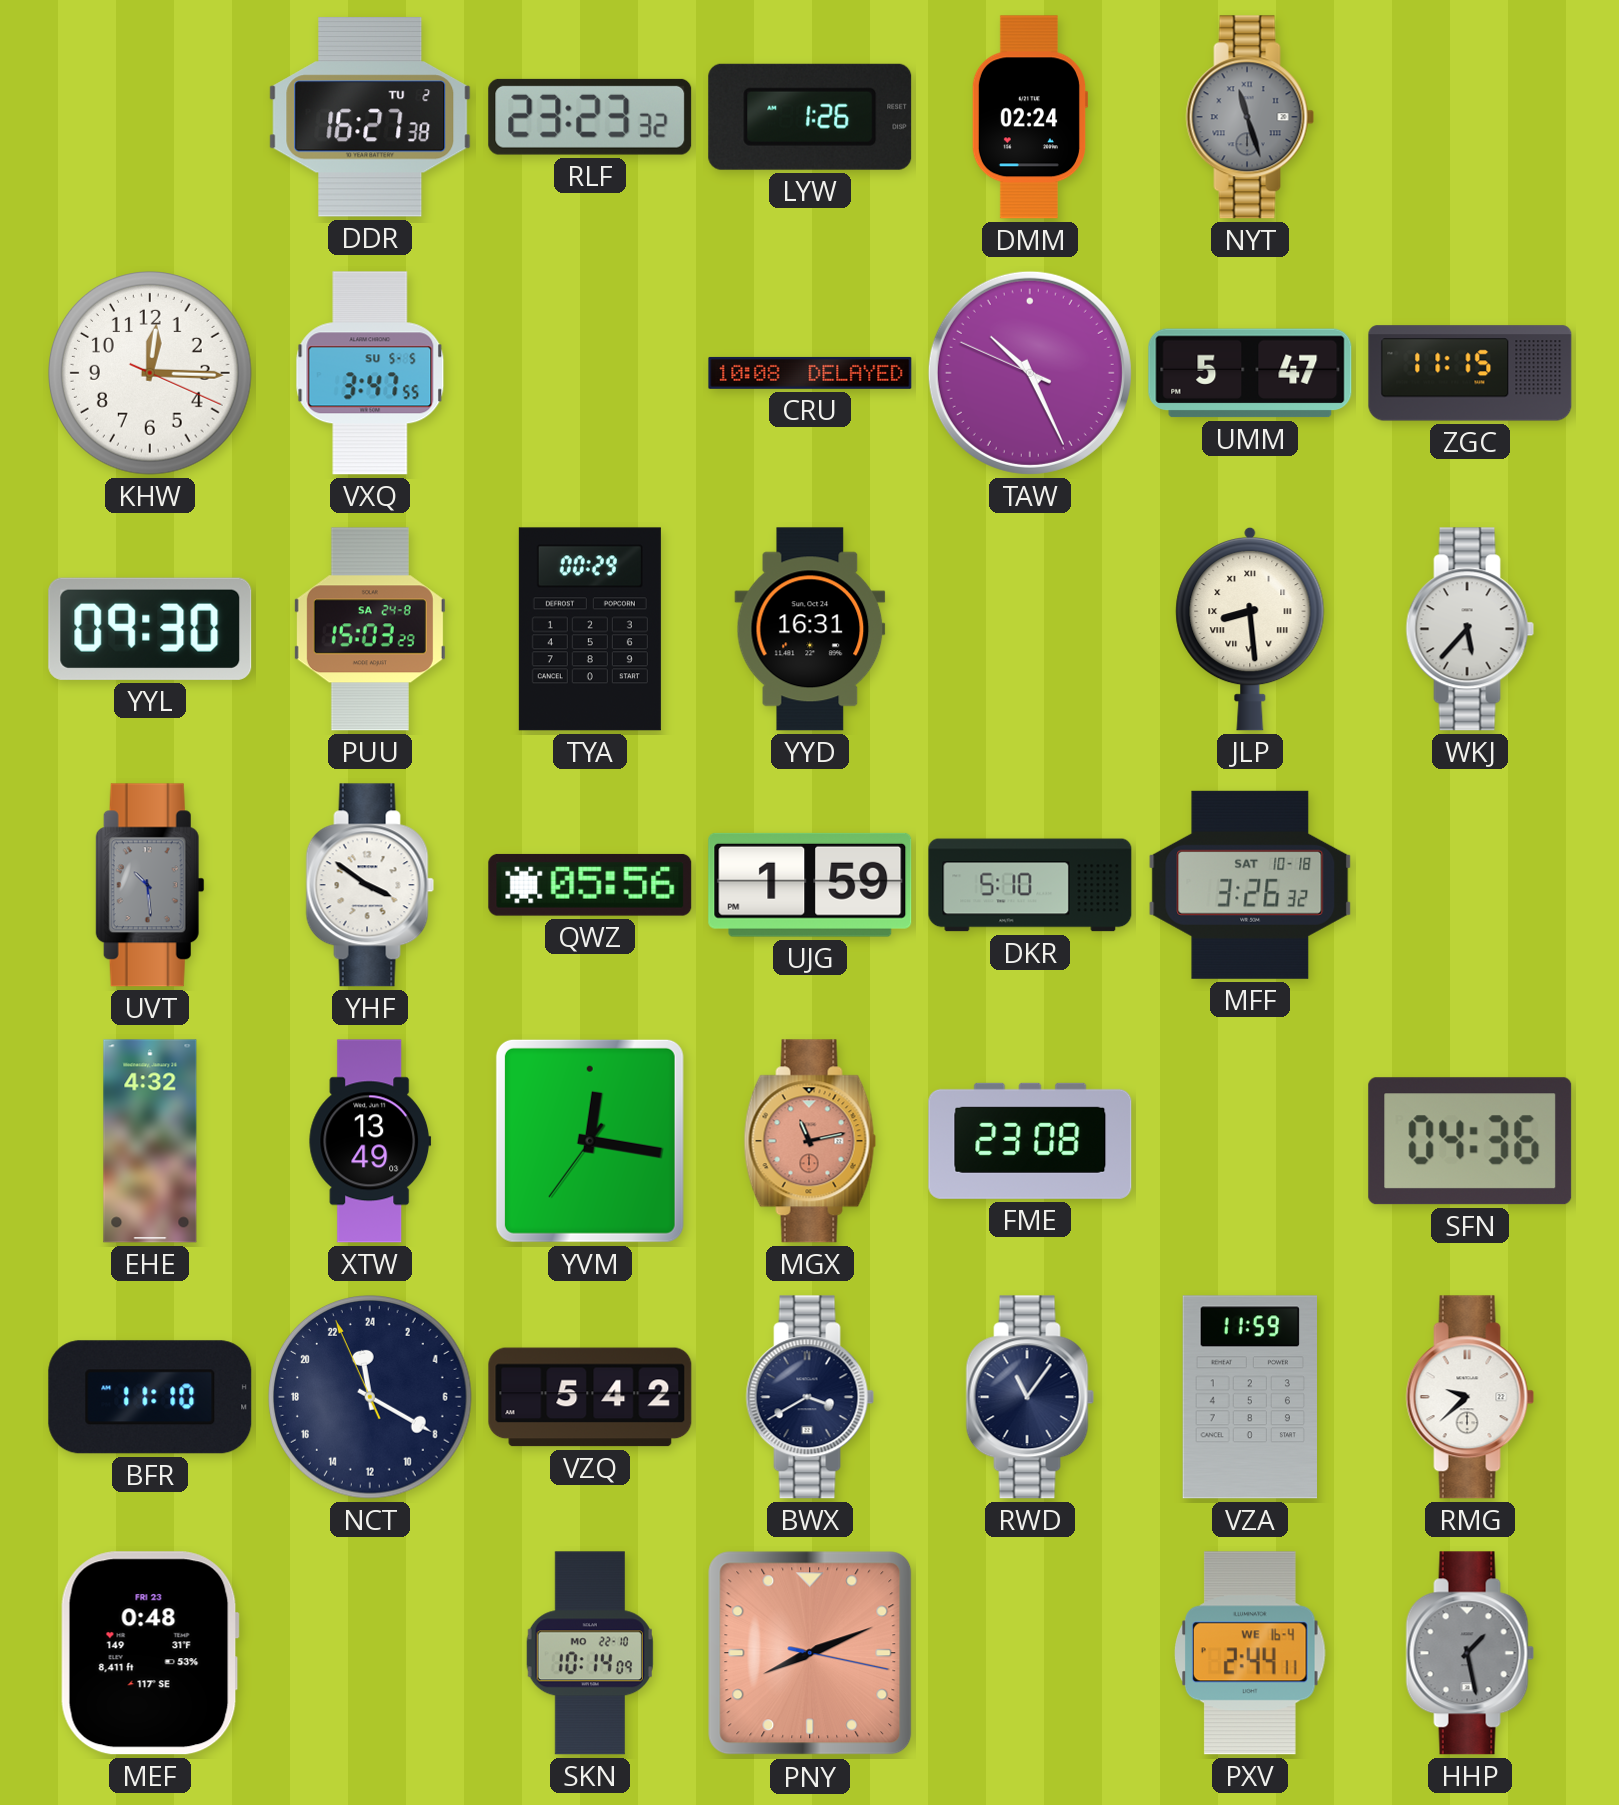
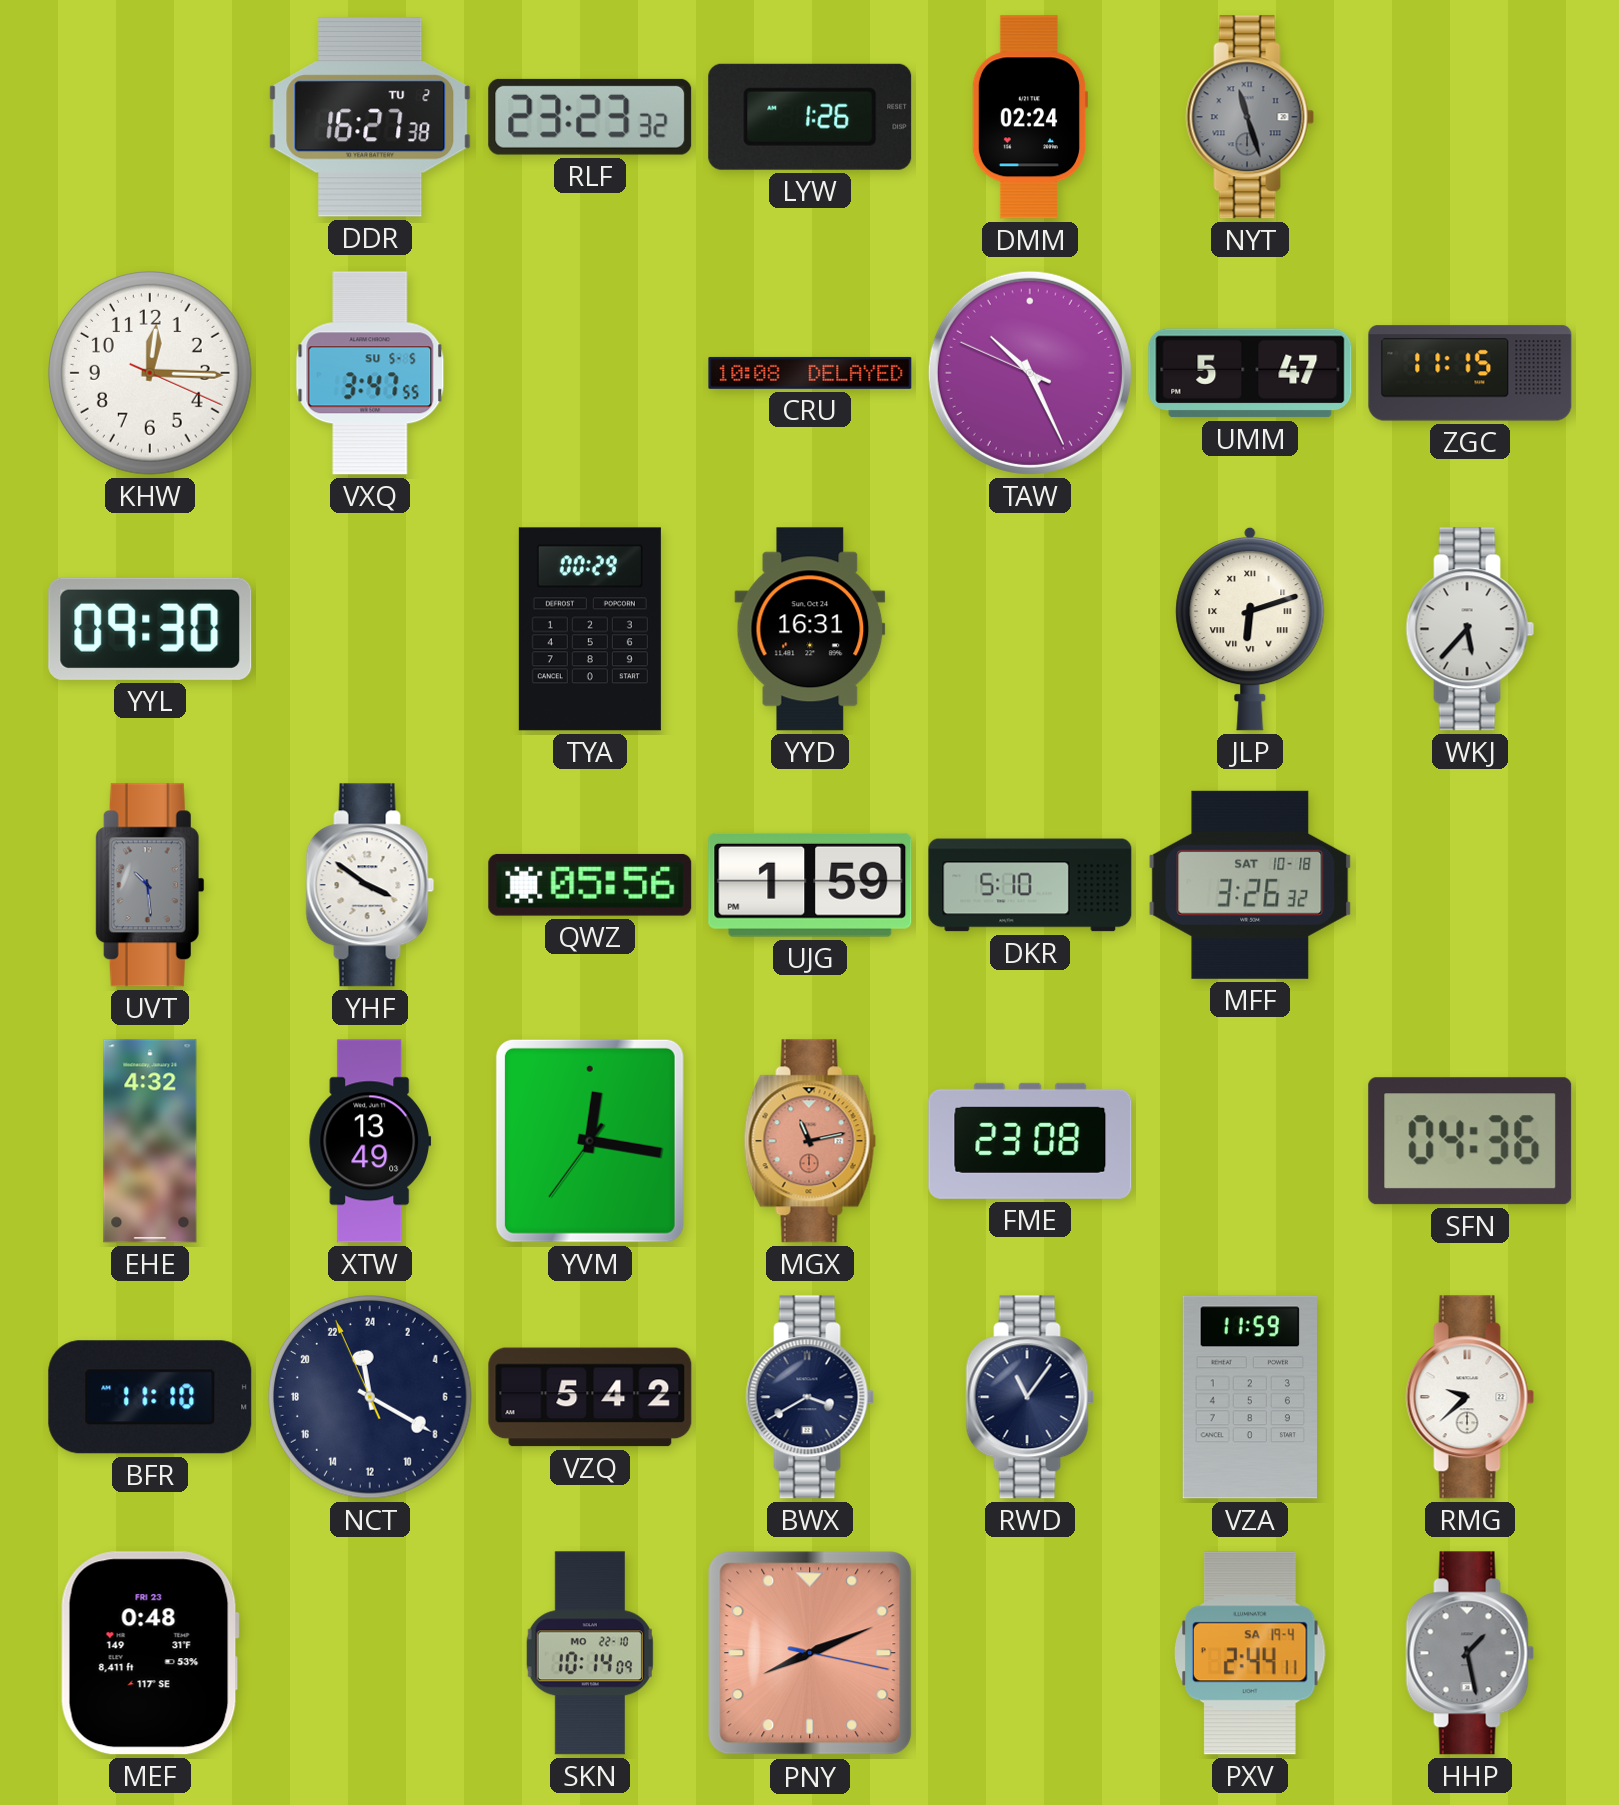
PUU: 15:03 -> none
JLP: 8:29 -> 6:12
PXV date: WE 16-4 -> SA 19-4
